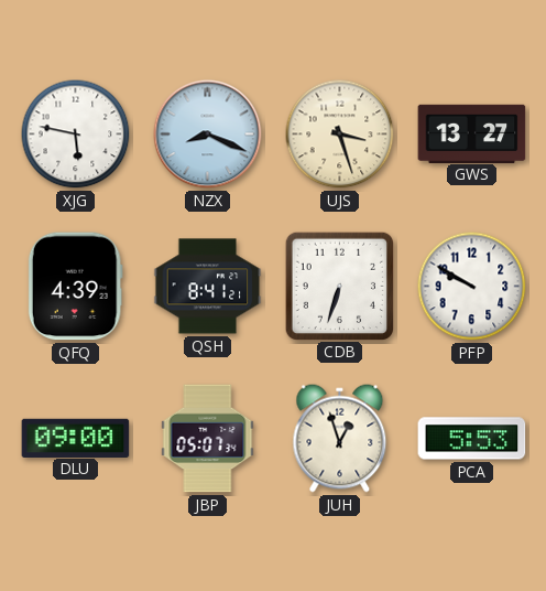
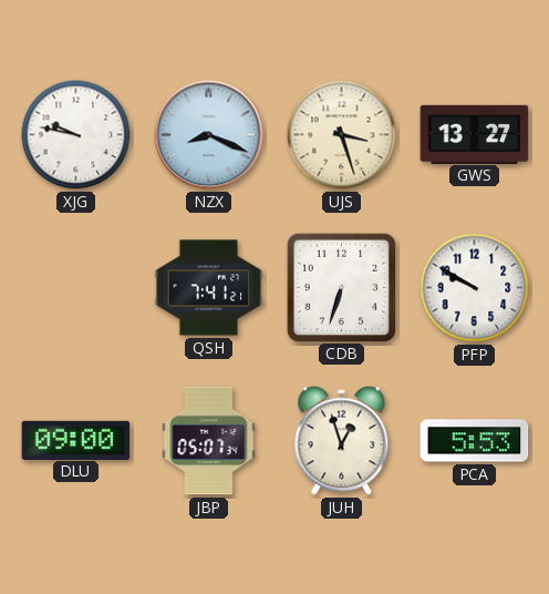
XJG: 5:47 -> 9:47
QFQ: 4:39 -> none
QSH: 8:41 -> 7:41
